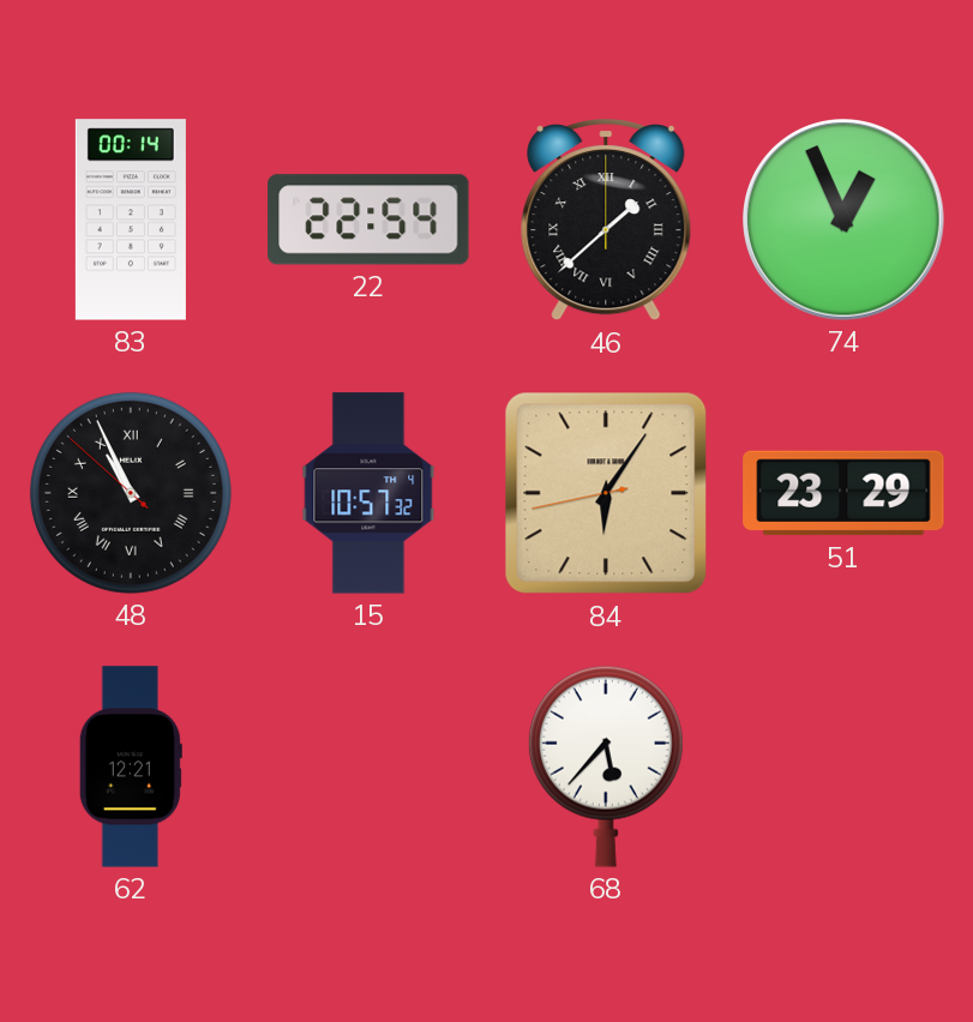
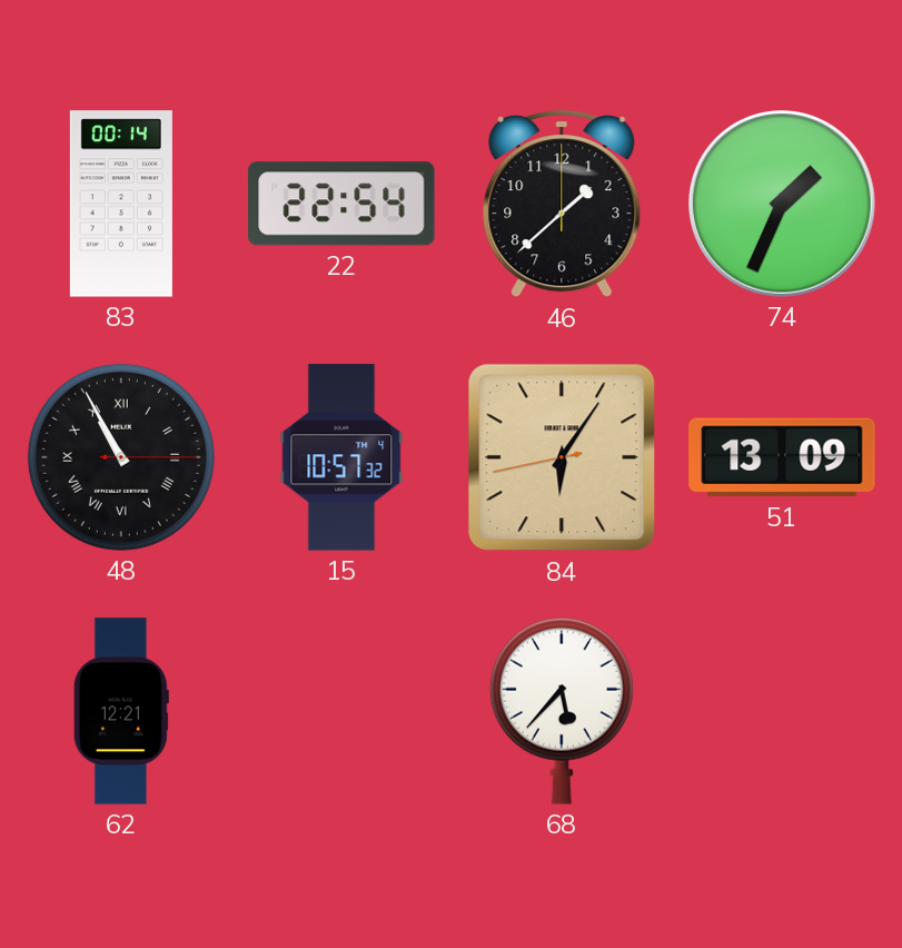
46 numerals: Roman -> Arabic
74: 12:56 -> 1:34
48: 10:55:52 -> 10:55:15
51: 23:29 -> 13:09
